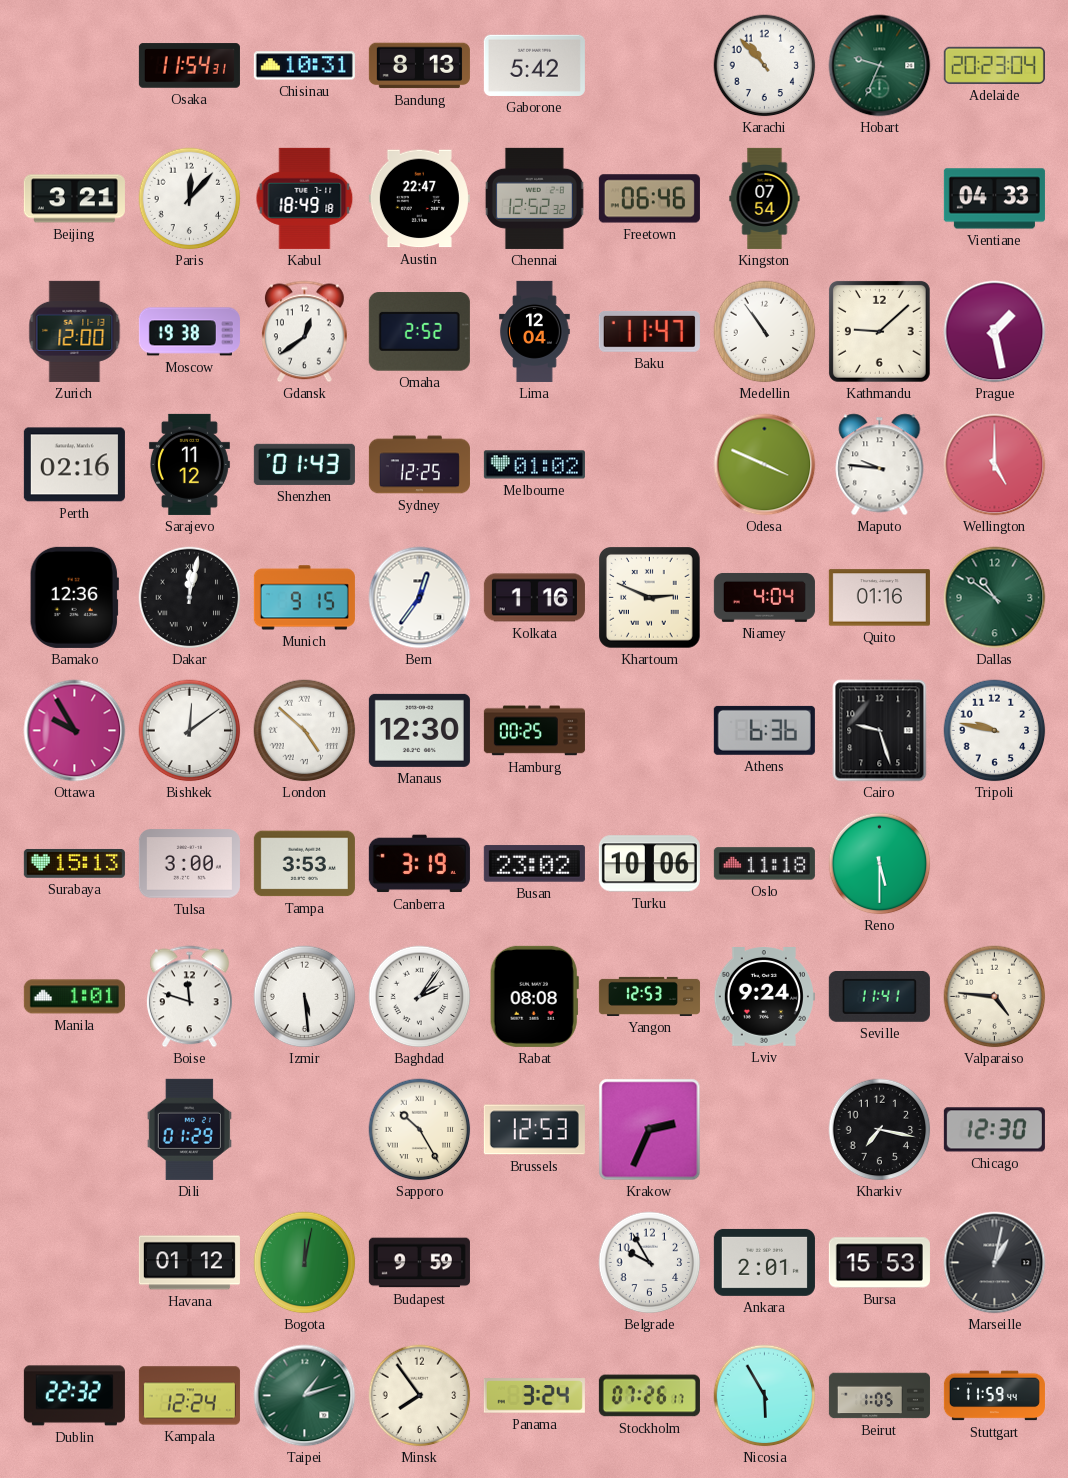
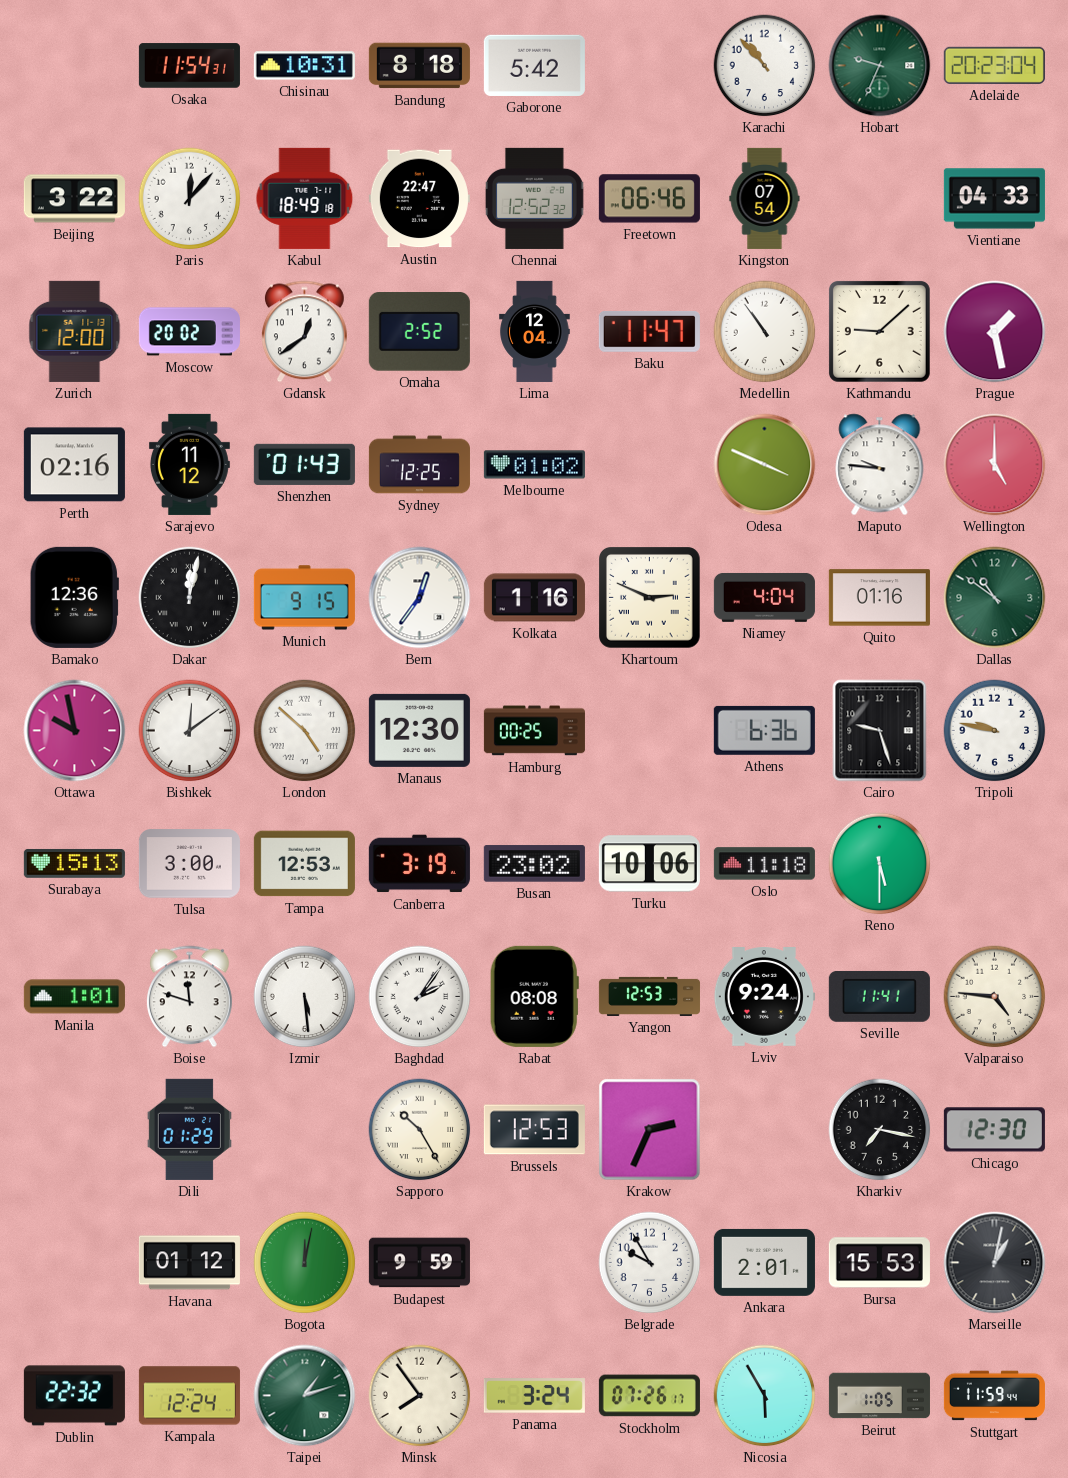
Bandung: 8:13 -> 8:18
Beijing: 3:21 -> 3:22
Moscow: 19:38 -> 20:02
Ottawa: 9:55 -> 9:58
Tampa: 3:53 -> 12:53
